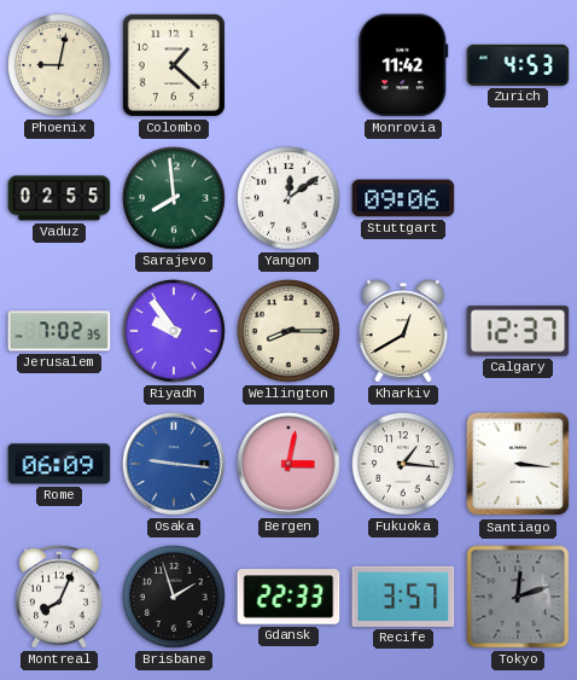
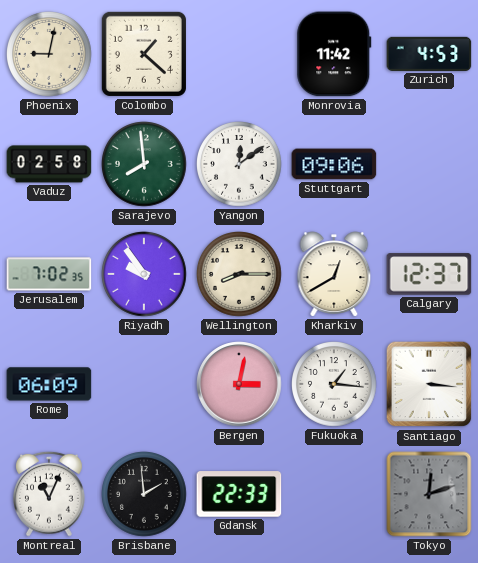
Vaduz: 02:55 -> 02:58
Osaka: 9:16 -> none
Montreal: 8:04 -> 11:04
Brisbane: 1:57 -> 1:59
Recife: 3:57 -> none
